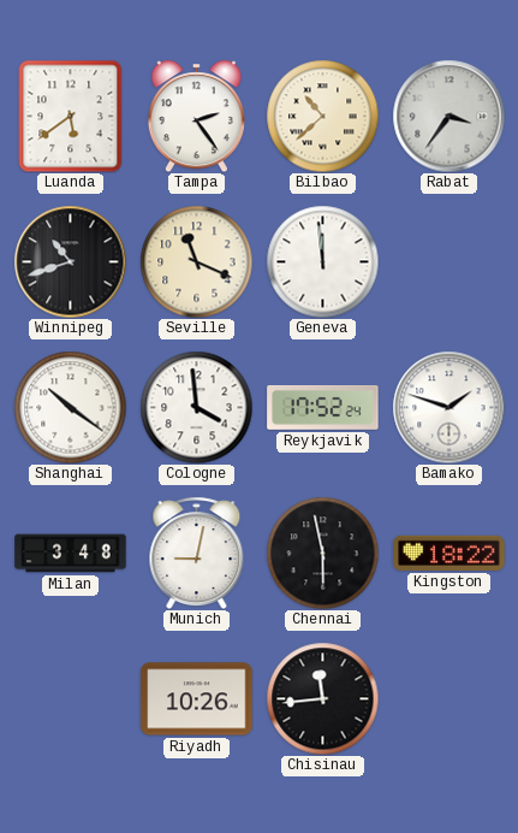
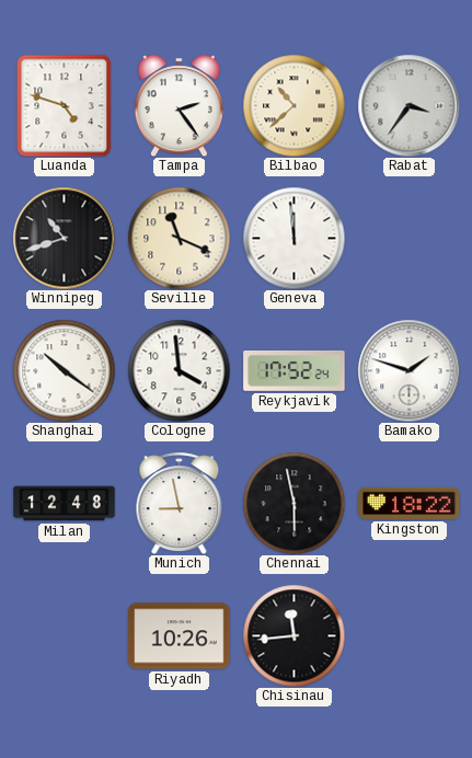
Luanda: 5:39 -> 4:48
Milan: 3:48 -> 12:48
Munich: 9:02 -> 8:58
